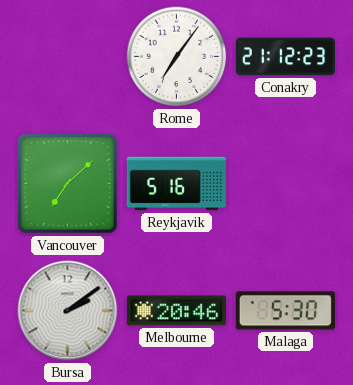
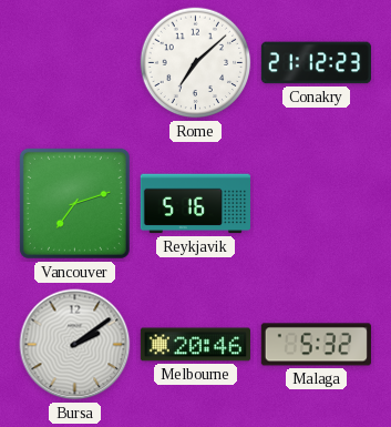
Rome: 7:06 -> 7:08
Vancouver: 7:08 -> 7:12
Malaga: 5:30 -> 5:32
